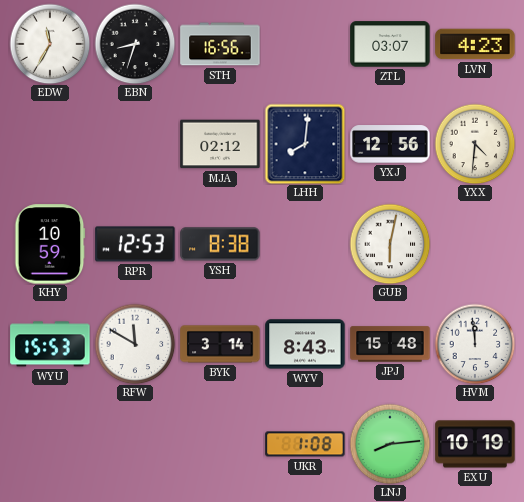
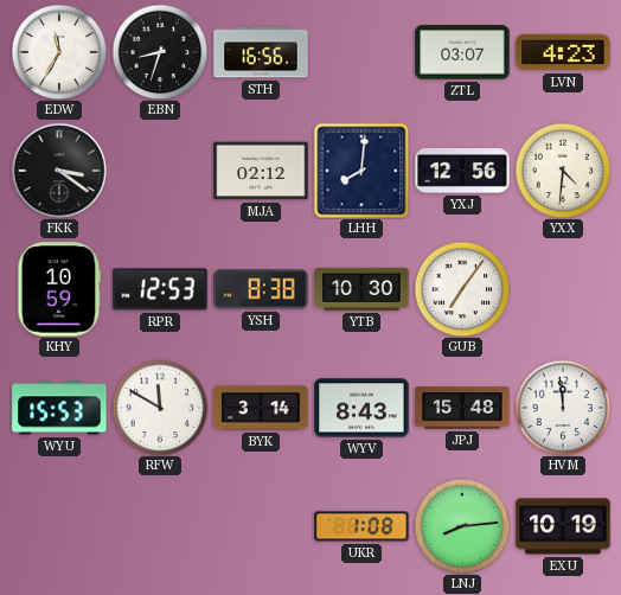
FKK: none -> 3:21
YTB: none -> 10:30
GUB: 6:02 -> 7:06
